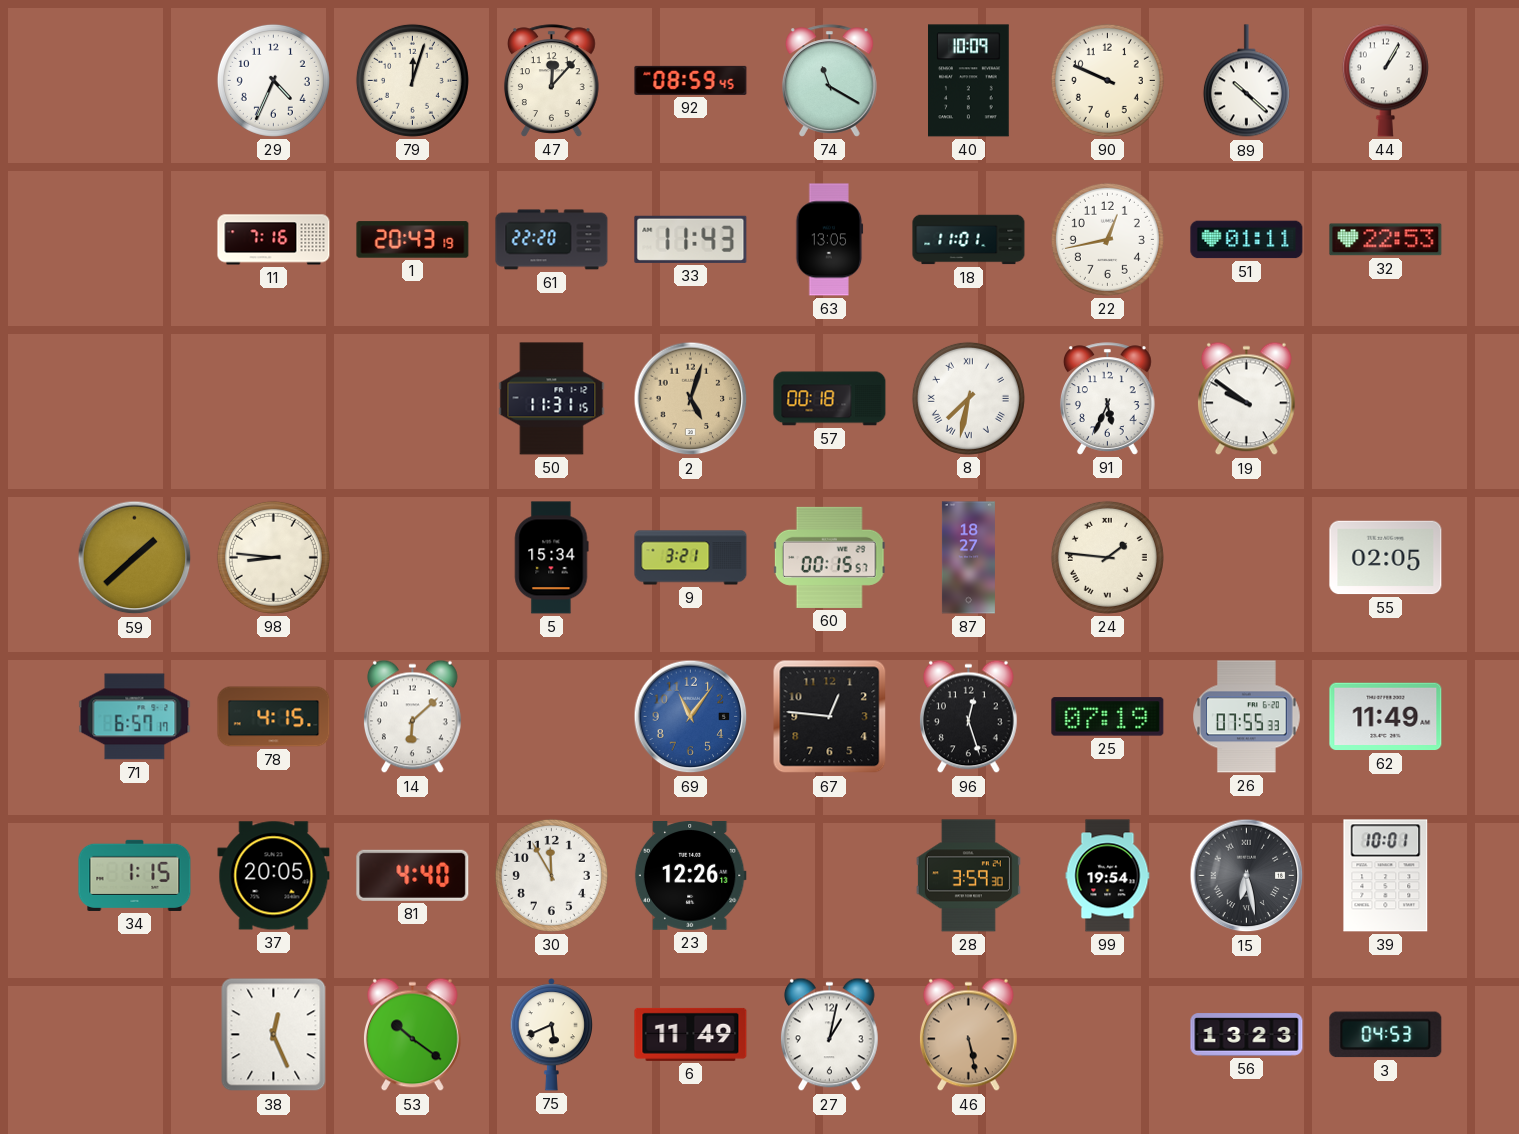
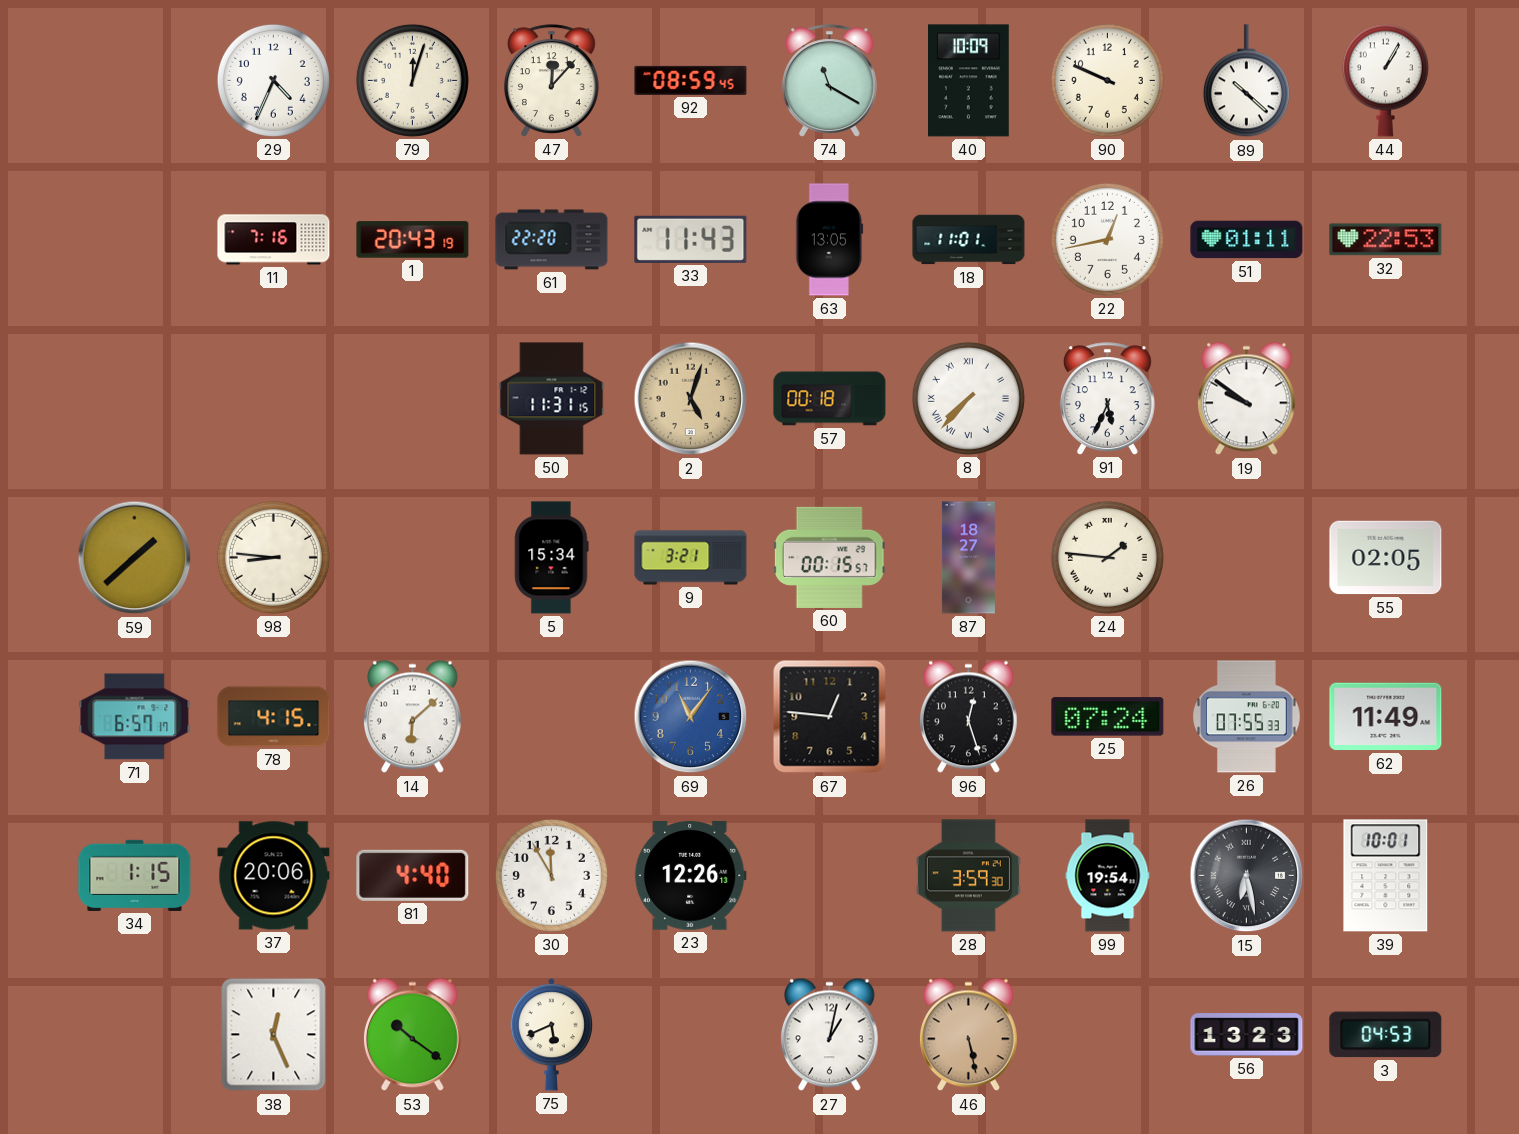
8: 7:32 -> 7:37
25: 07:19 -> 07:24
37: 20:05 -> 20:06
6: 11:49 -> none
